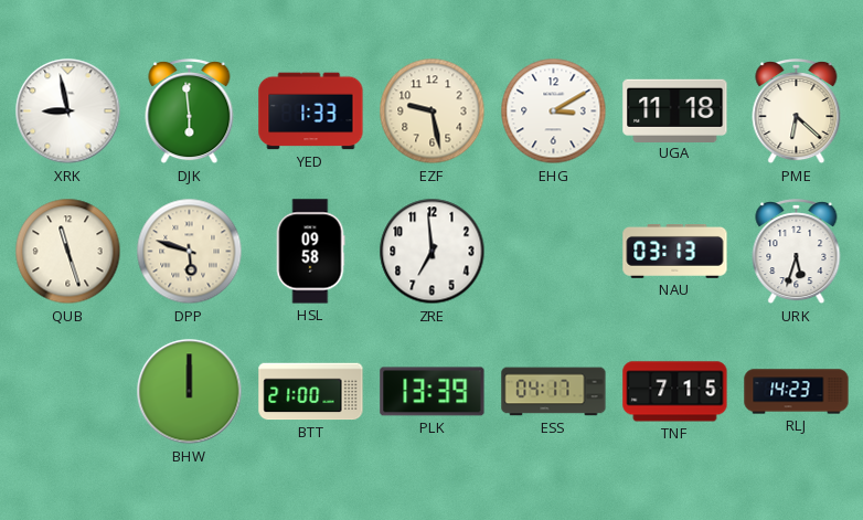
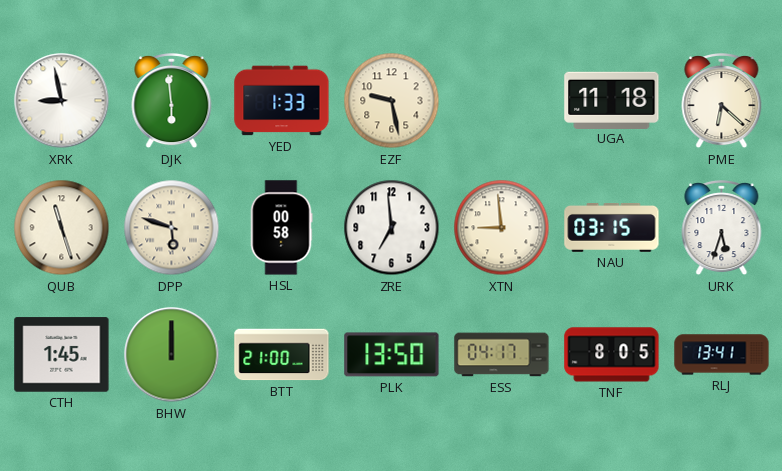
EHG: 3:10 -> none
HSL: 09:58 -> 00:58
XTN: none -> 8:59
NAU: 03:13 -> 03:15
CTH: none -> 1:45
PLK: 13:39 -> 13:50
TNF: 7:15 -> 8:05
RLJ: 14:23 -> 13:41
